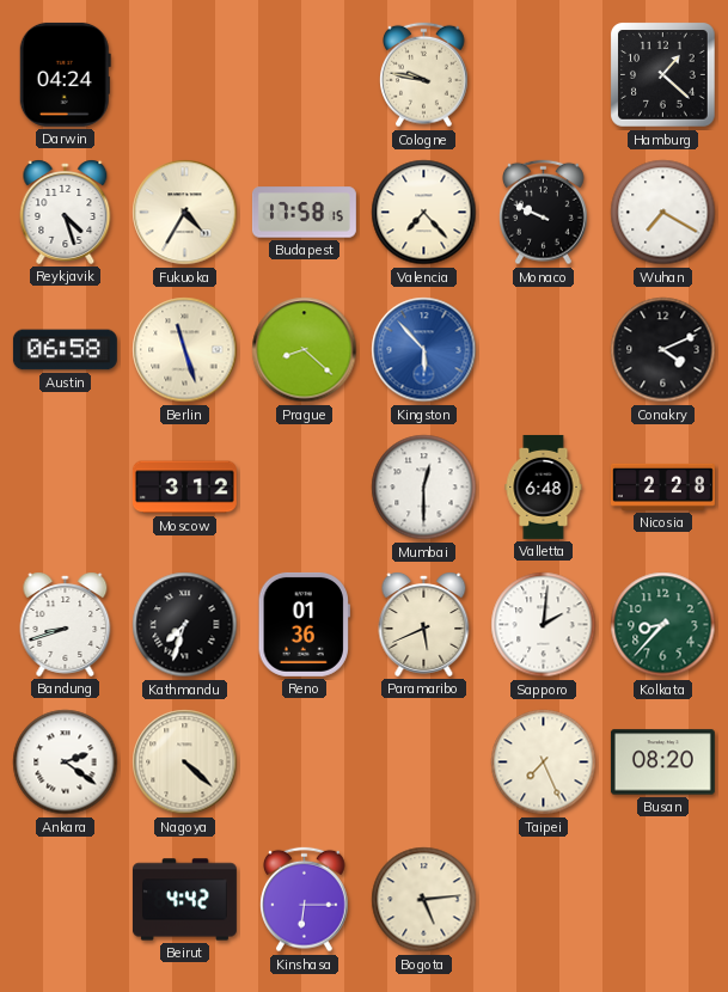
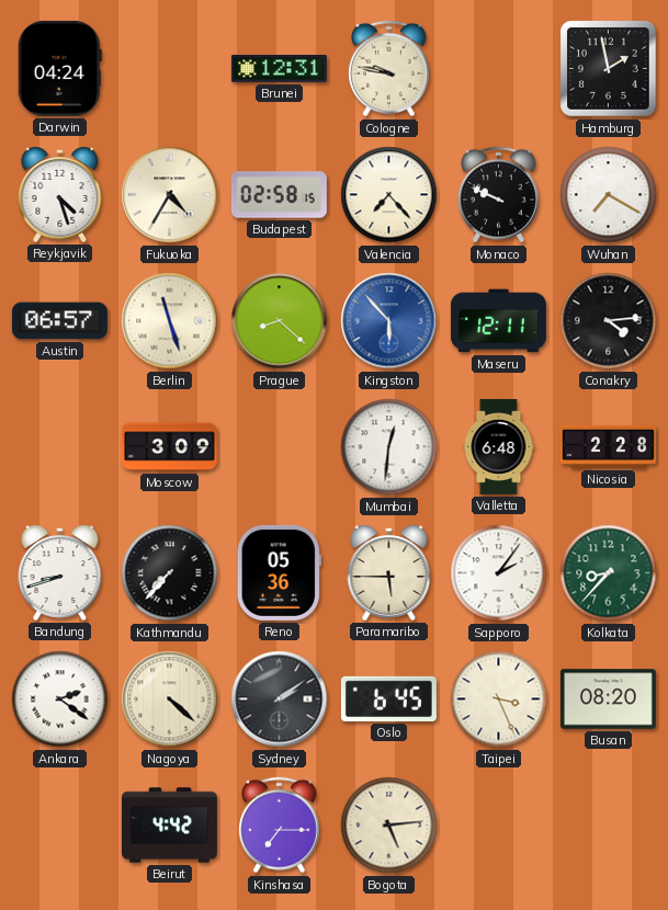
Brunei: none -> 12:31
Hamburg: 1:22 -> 1:58
Budapest: 17:58 -> 02:58
Austin: 06:58 -> 06:57
Maseru: none -> 12:11
Conakry: 4:11 -> 4:14
Moscow: 3:12 -> 3:09
Mumbai: 12:30 -> 12:31
Kathmandu: 7:33 -> 7:37
Reno: 01:36 -> 05:36
Paramaribo: 5:41 -> 5:45
Sapporo: 2:01 -> 2:06
Sydney: none -> 2:09
Oslo: none -> 6:45
Taipei: 7:26 -> 3:26
Kinshasa: 6:15 -> 7:15
